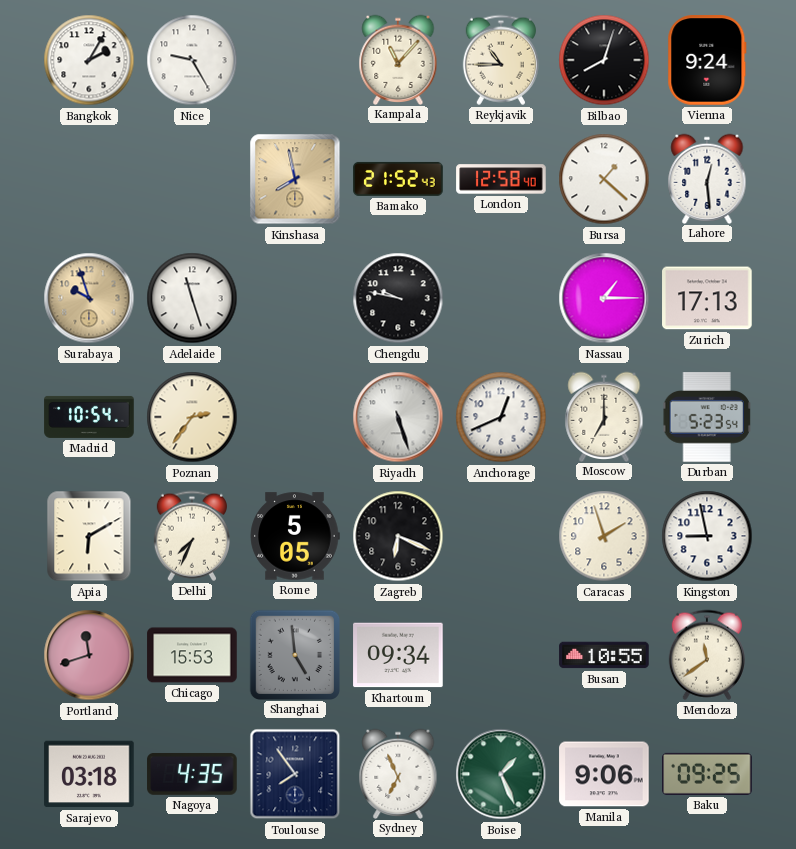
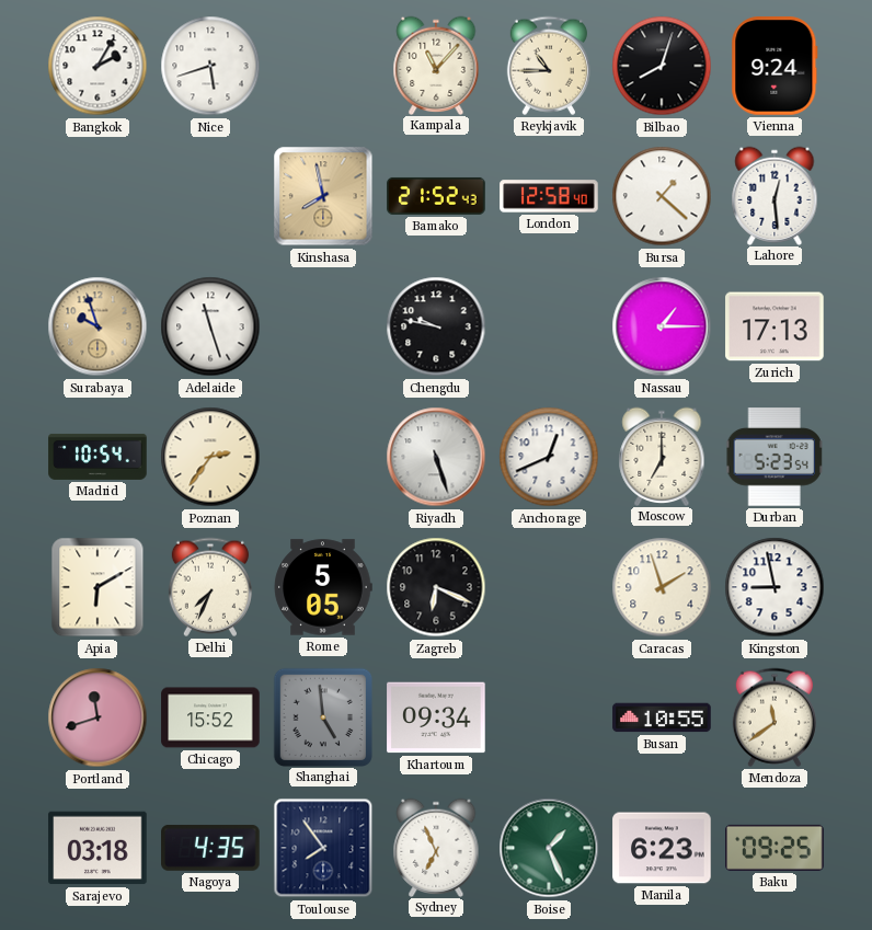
Nice: 9:25 -> 5:42
Chicago: 15:53 -> 15:52
Manila: 9:06 -> 6:23
